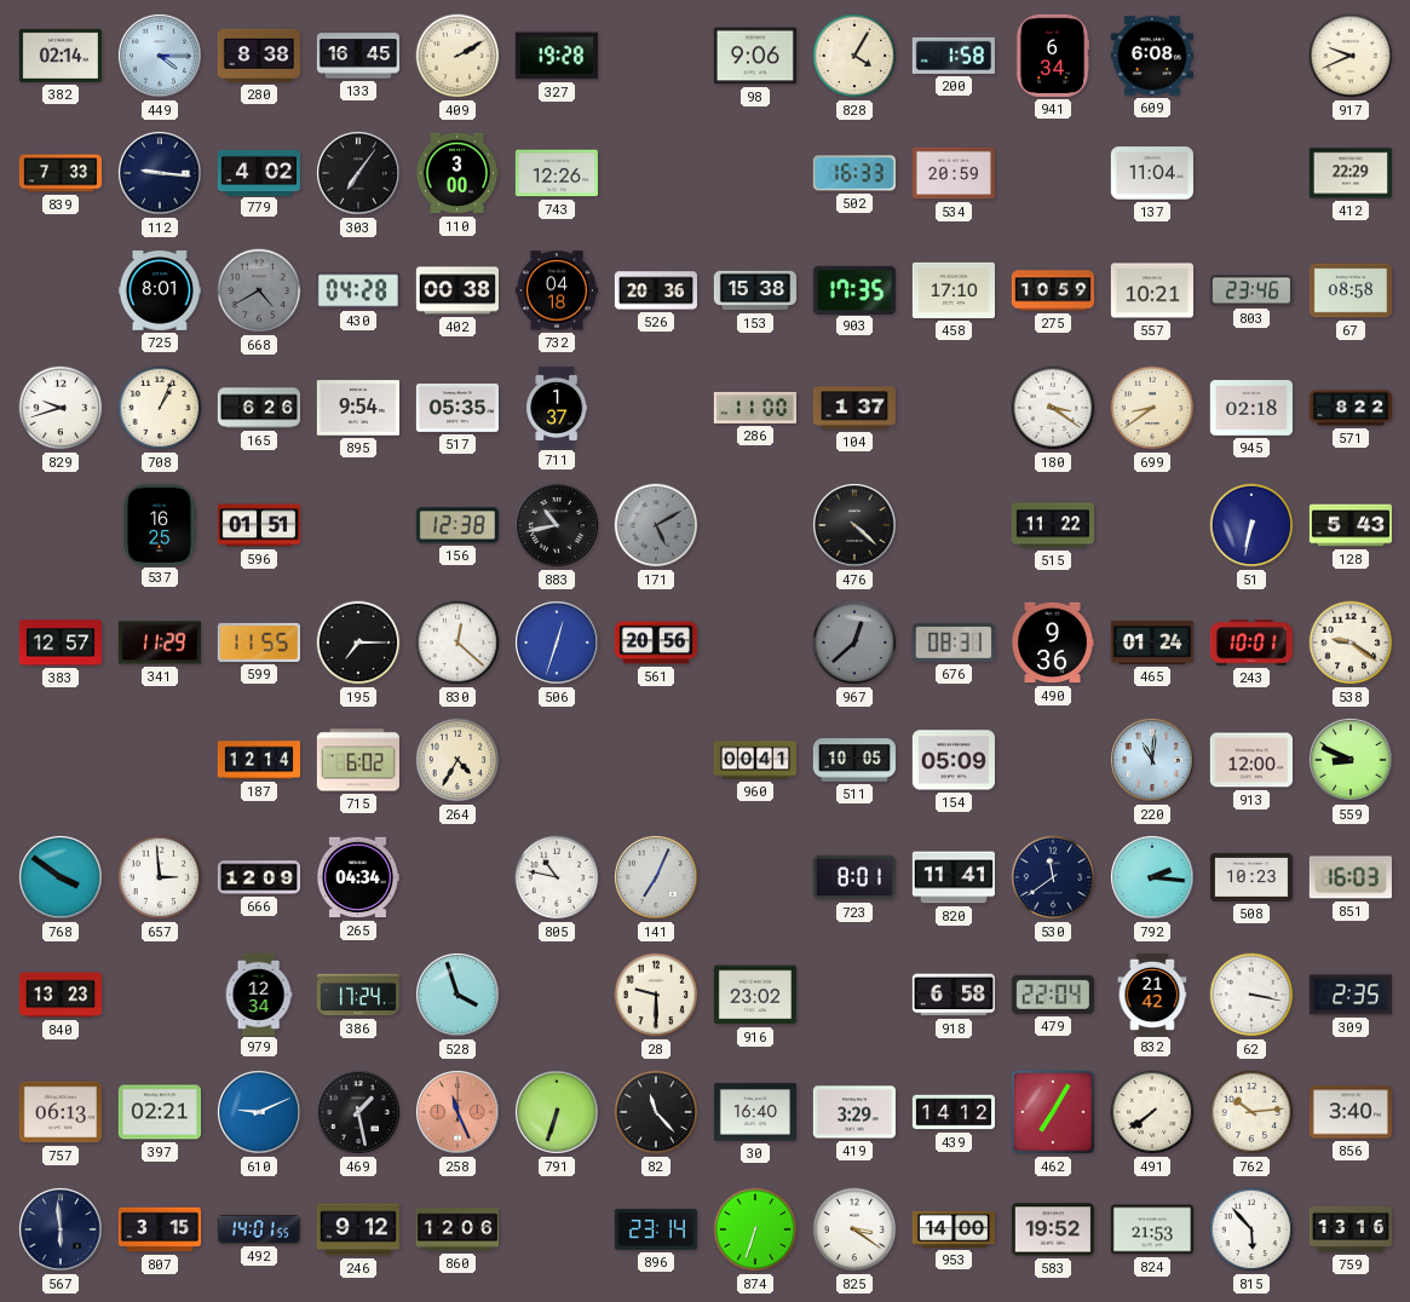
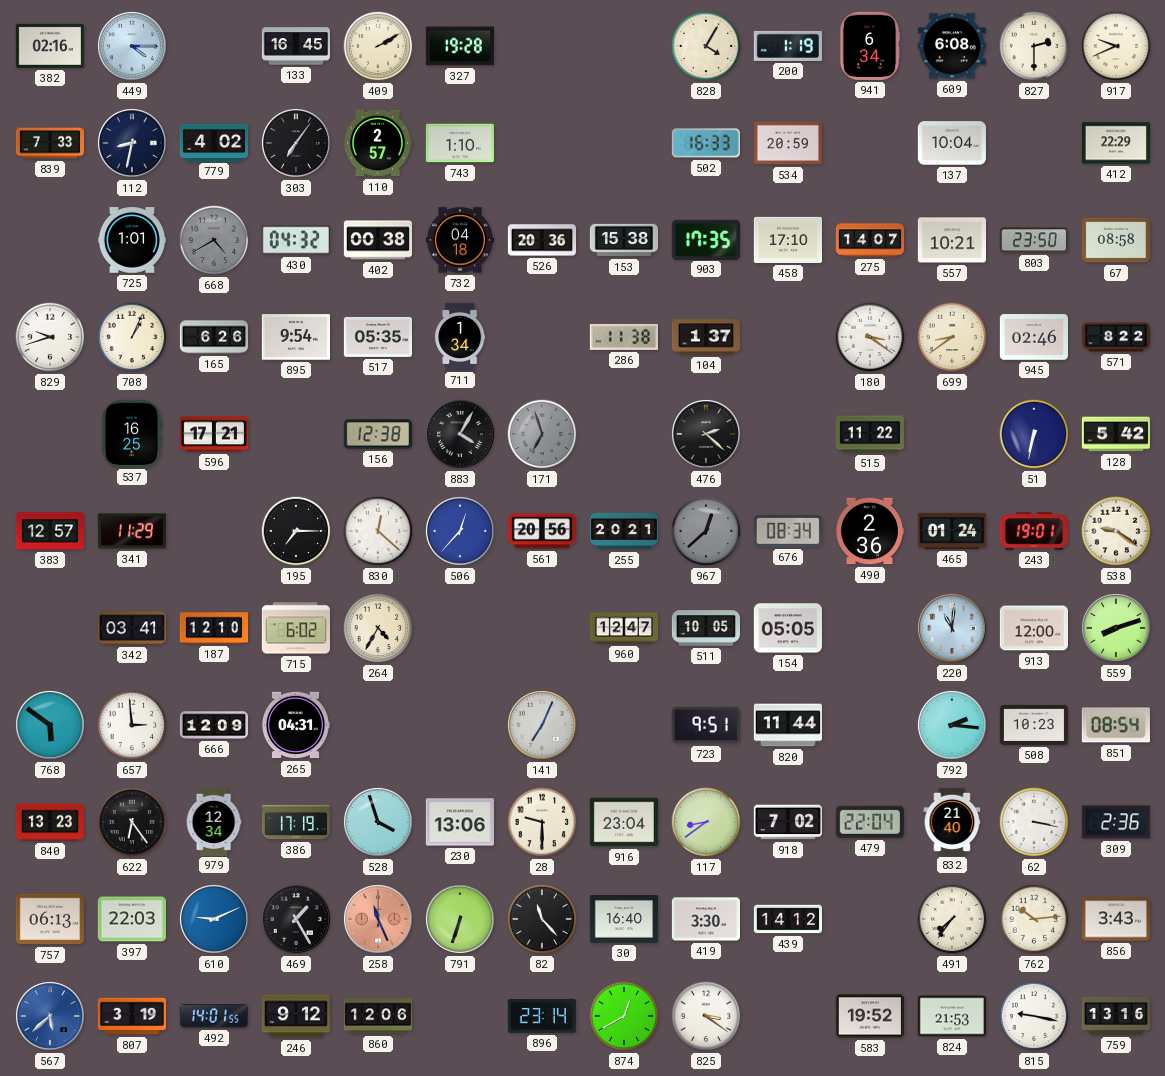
382: 02:14 -> 02:16
280: 8:38 -> none
98: 9:06 -> none
200: 1:58 -> 1:19
827: none -> 2:30
112: 9:16 -> 8:32
110: 3:00 -> 2:57
743: 12:26 -> 1:10
137: 11:04 -> 10:04
725: 8:01 -> 1:01
430: 04:28 -> 04:32
275: 10:59 -> 14:07
803: 23:46 -> 23:50
711: 1:37 -> 1:34
286: 11:00 -> 11:38
945: 02:18 -> 02:46
596: 01:51 -> 17:21
883: 10:43 -> 4:05
171: 5:10 -> 6:57
476: 4:22 -> 2:22
128: 5:43 -> 5:42
599: 11:55 -> none
506: 12:33 -> 12:37
255: none -> 20:21
676: 08:31 -> 08:34
490: 9:36 -> 2:36
243: 10:01 -> 19:01
342: none -> 03:41
187: 12:14 -> 12:10
960: 00:41 -> 12:47
154: 05:09 -> 05:05
559: 8:49 -> 8:12
768: 3:51 -> 5:51
265: 04:34 -> 04:31
805: 10:47 -> none
723: 8:01 -> 9:51
820: 11:41 -> 11:44
530: 11:39 -> none
851: 16:03 -> 08:54
622: none -> 6:24
386: 17:24 -> 17:19
230: none -> 13:06
916: 23:02 -> 23:04
117: none -> 8:39
918: 6:58 -> 7:02
832: 21:42 -> 21:40
309: 2:35 -> 2:36
397: 02:21 -> 22:03
469: 1:28 -> 1:25
419: 3:29 -> 3:30
462: 7:05 -> none
491: 7:39 -> 7:36
856: 3:40 -> 3:43
567: 5:59 -> 5:38
567 dial: navy -> blue
807: 3:15 -> 3:19
874: 6:33 -> 12:40
953: 14:00 -> none
815: 5:53 -> 9:17
